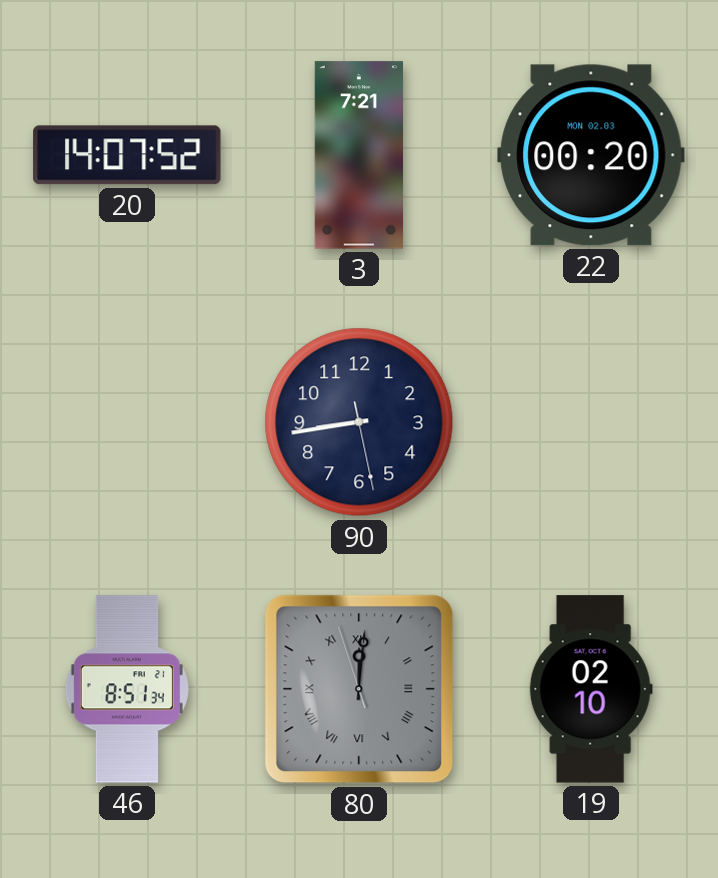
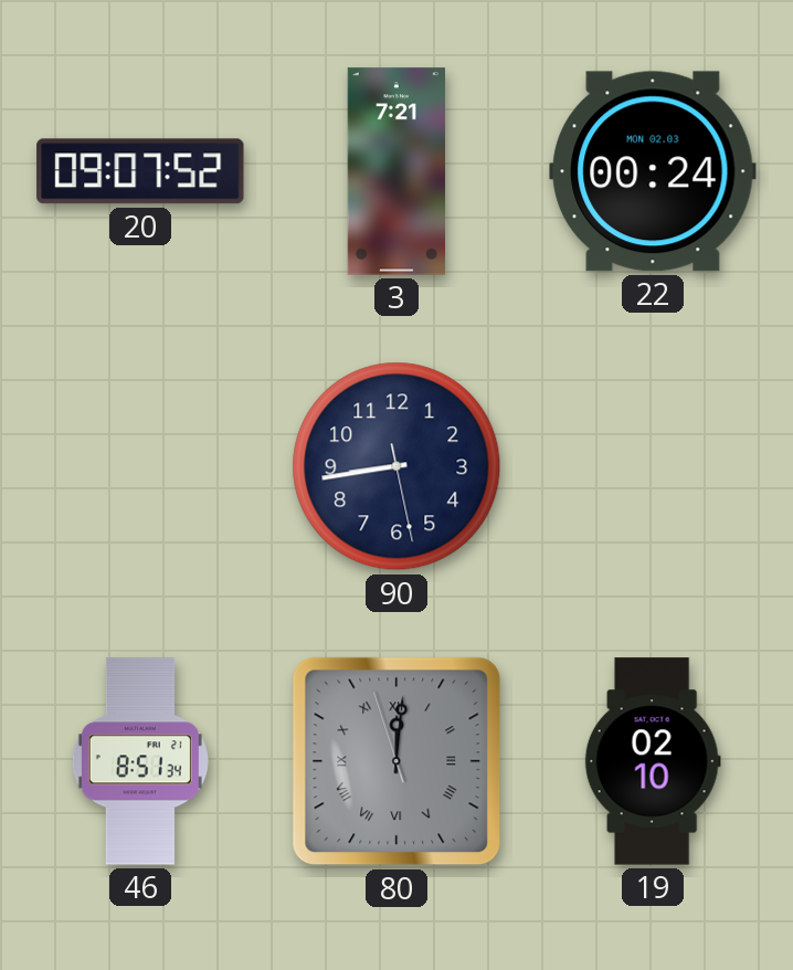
20: 14:07 -> 09:07
22: 00:20 -> 00:24
